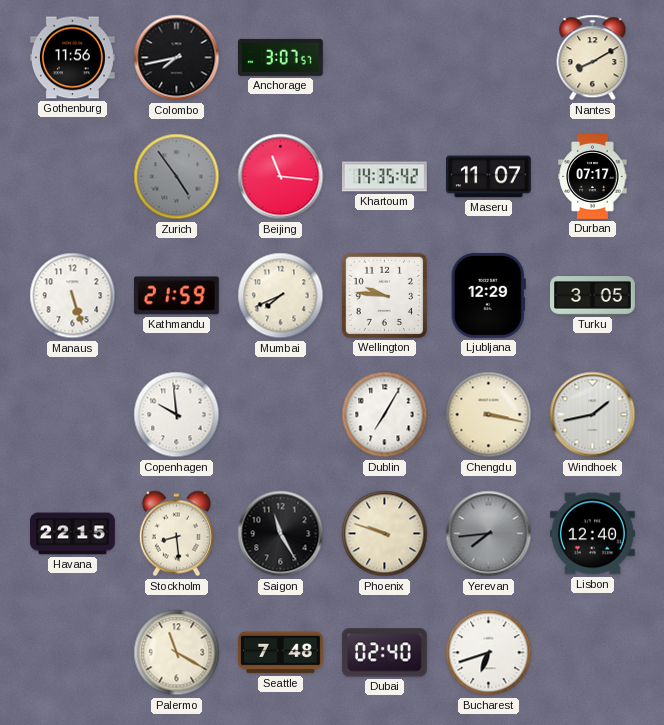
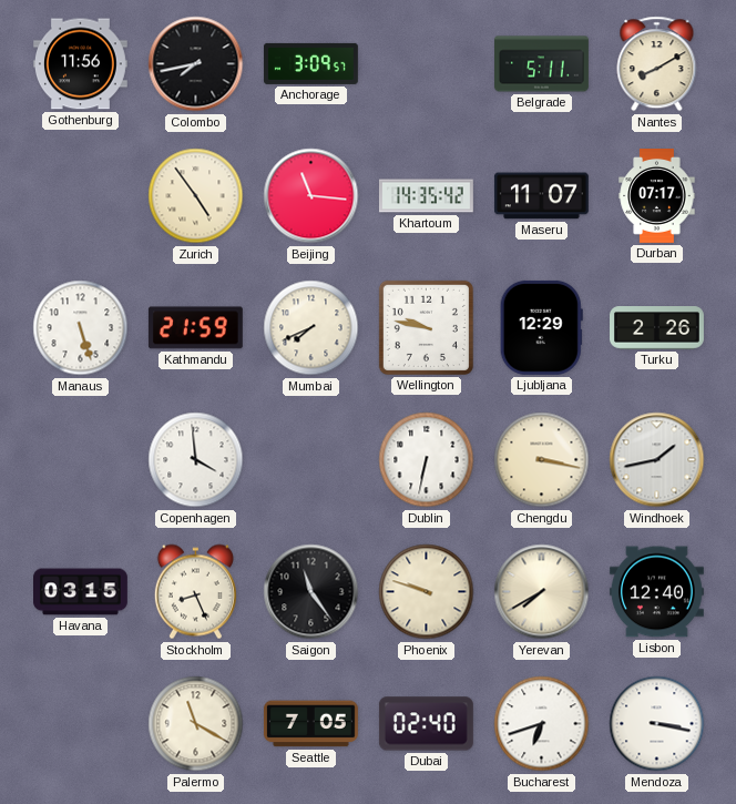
Anchorage: 3:07 -> 3:09
Belgrade: none -> 5:11
Zurich dial: grey -> cream
Wellington: 9:46 -> 9:47
Turku: 3:05 -> 2:26
Copenhagen: 9:59 -> 3:59
Dublin: 7:05 -> 6:32
Havana: 22:15 -> 03:15
Stockholm: 8:29 -> 8:26
Saigon: 11:25 -> 11:24
Yerevan: 7:44 -> 7:40
Yerevan dial: grey -> cream
Seattle: 7:48 -> 7:05
Mendoza: none -> 3:17
